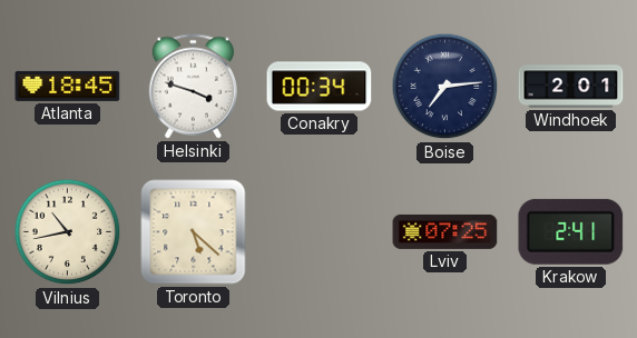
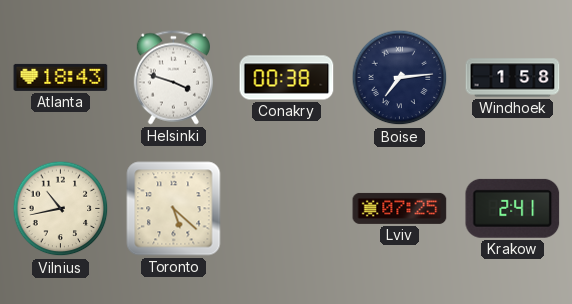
Atlanta: 18:45 -> 18:43
Conakry: 00:34 -> 00:38
Windhoek: 2:01 -> 1:58
